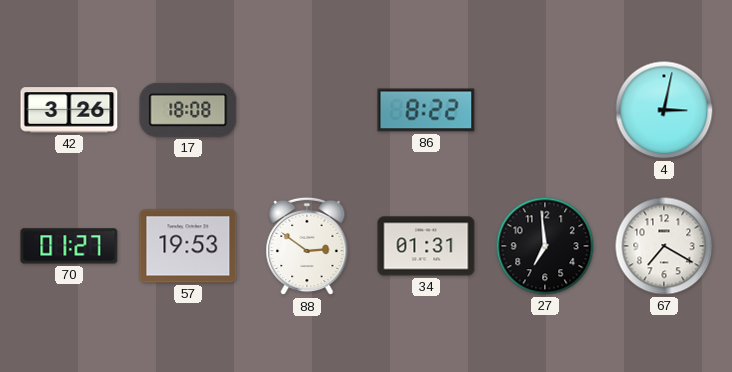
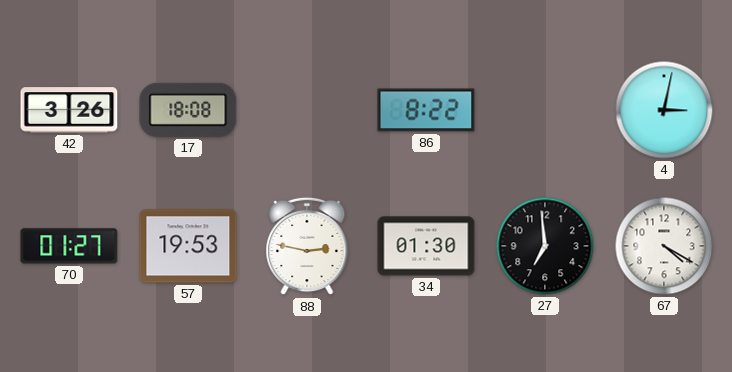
88: 2:51 -> 2:47
34: 01:31 -> 01:30
67: 7:20 -> 4:20
